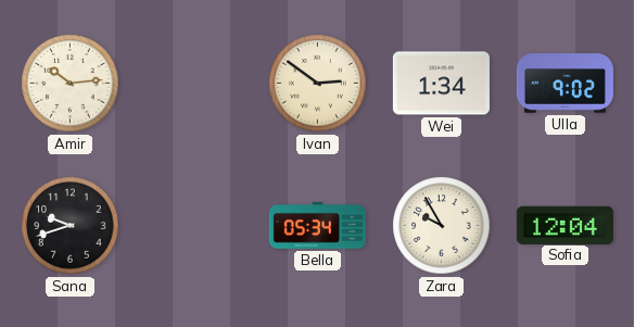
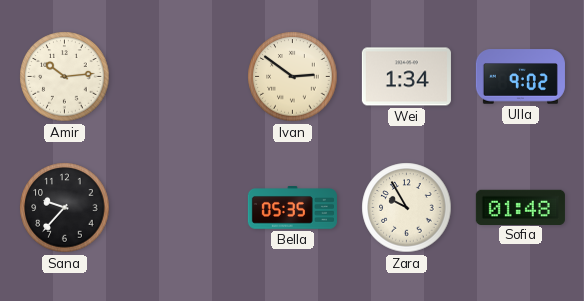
Sana: 9:42 -> 9:37
Bella: 05:34 -> 05:35
Sofia: 12:04 -> 01:48
